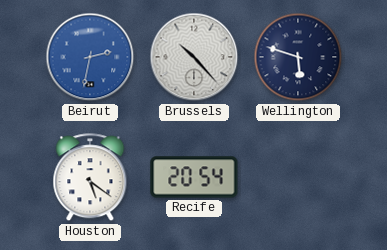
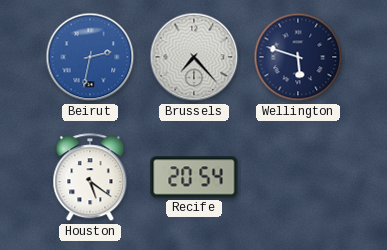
Brussels: 10:23 -> 7:23
